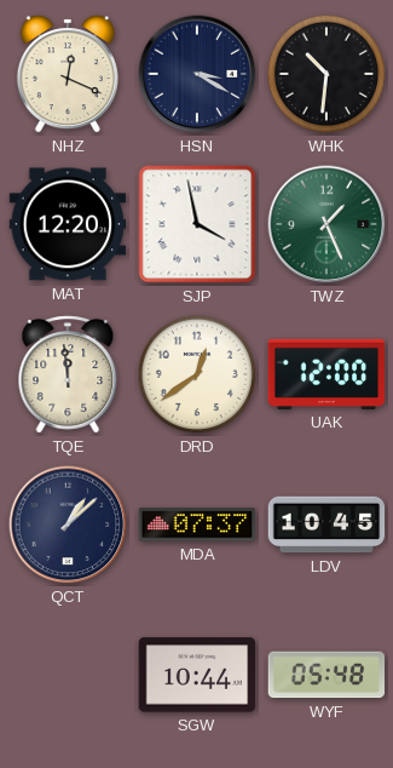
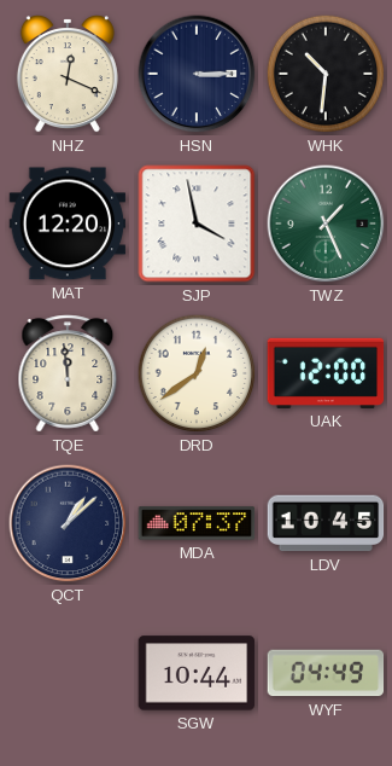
HSN: 3:20 -> 3:15
WYF: 05:48 -> 04:49
